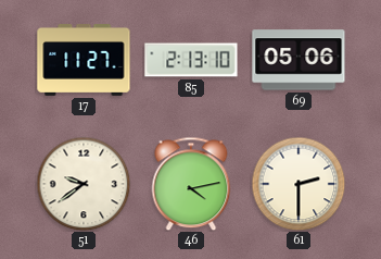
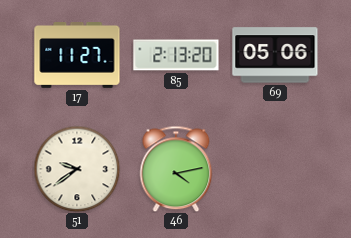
85: 2:13:10 -> 2:13:20
61: 2:30 -> none
